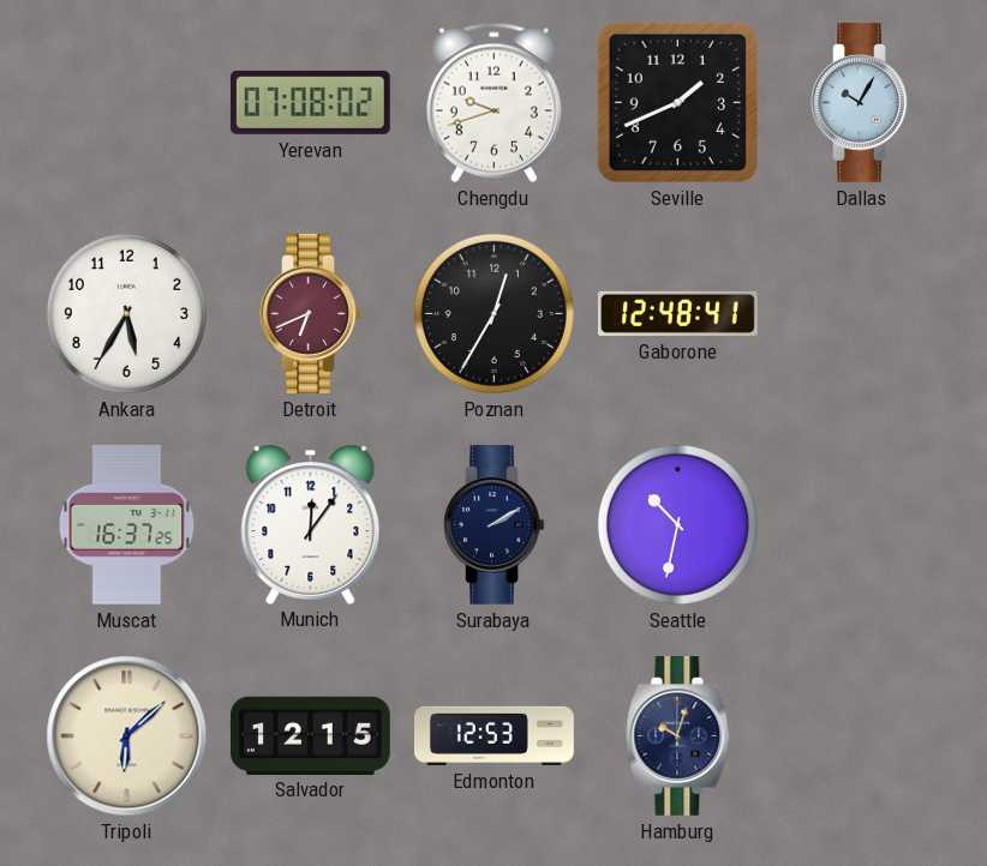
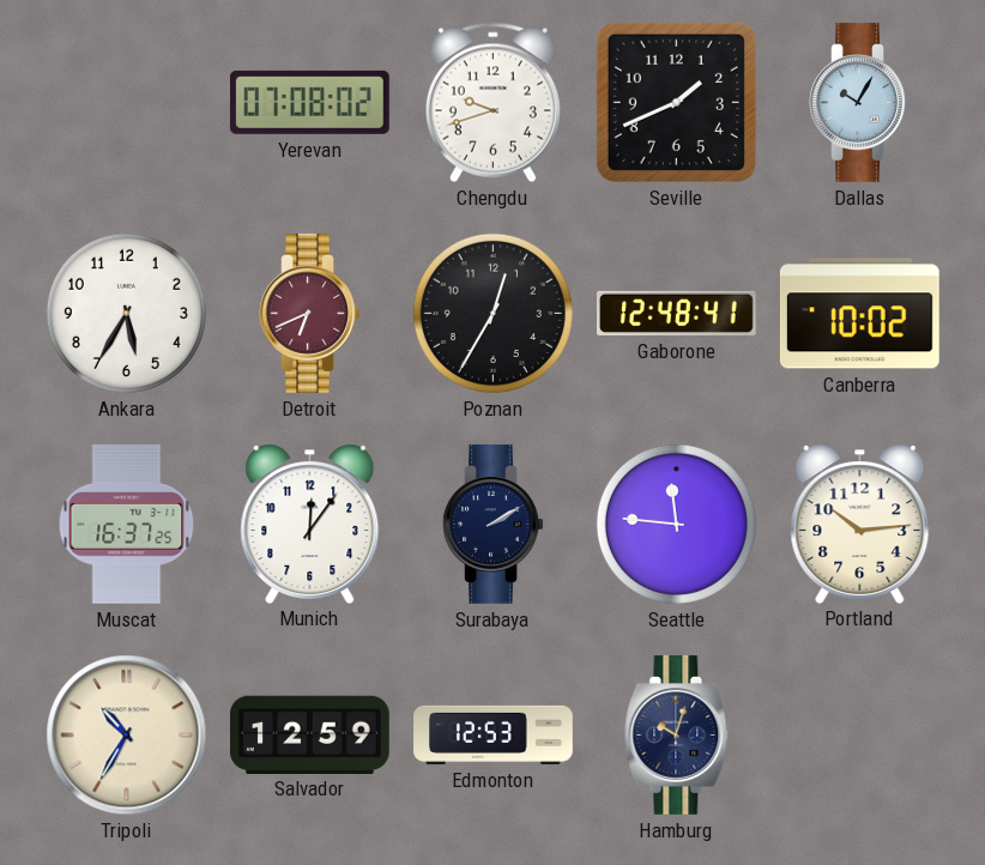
Canberra: none -> 10:02
Seattle: 10:32 -> 11:46
Portland: none -> 10:14
Tripoli: 6:08 -> 10:35
Salvador: 12:15 -> 12:59
